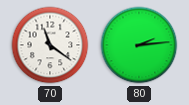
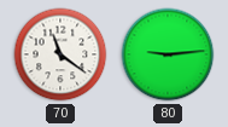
80: 2:14 -> 9:14
